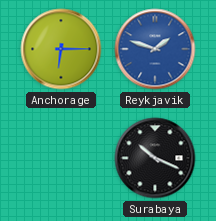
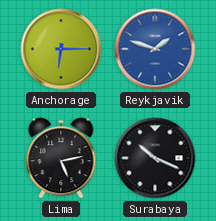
Lima: none -> 5:13
